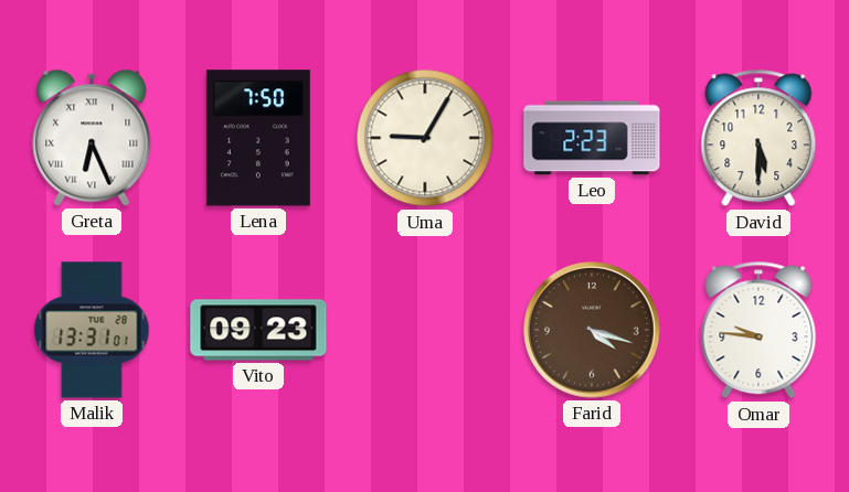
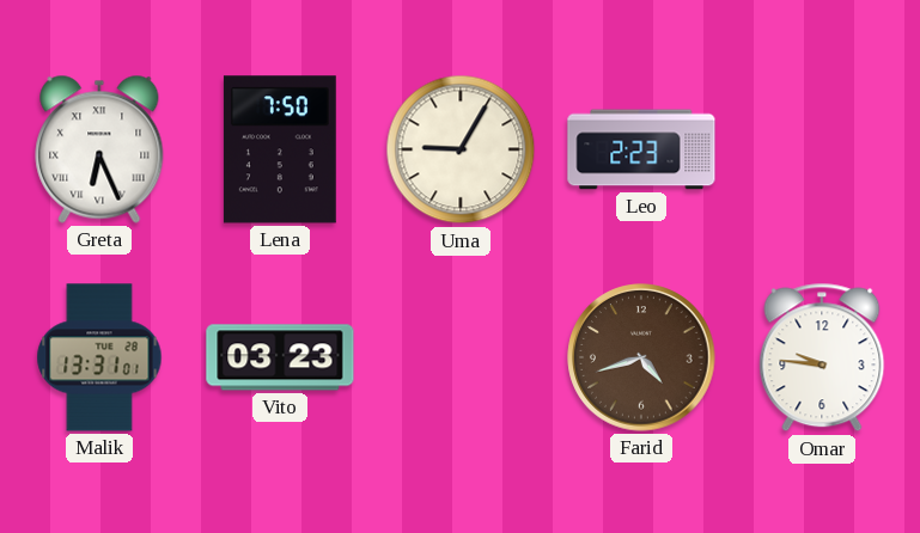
David: 5:30 -> none
Vito: 09:23 -> 03:23
Farid: 4:18 -> 4:42
